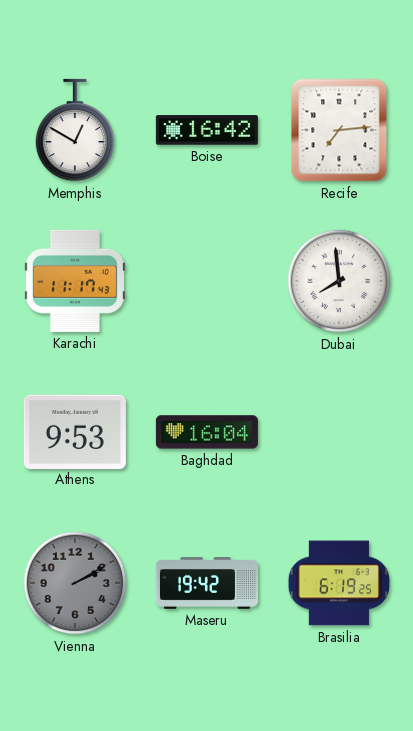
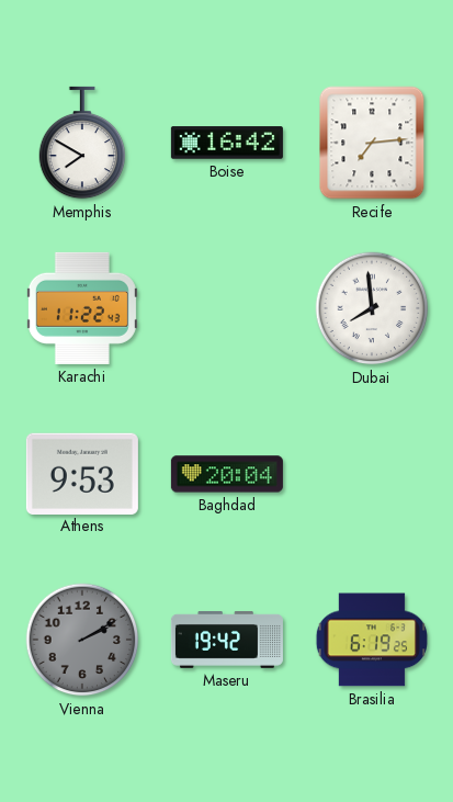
Memphis: 12:50 -> 7:50
Karachi: 11:17 -> 11:22
Baghdad: 16:04 -> 20:04
